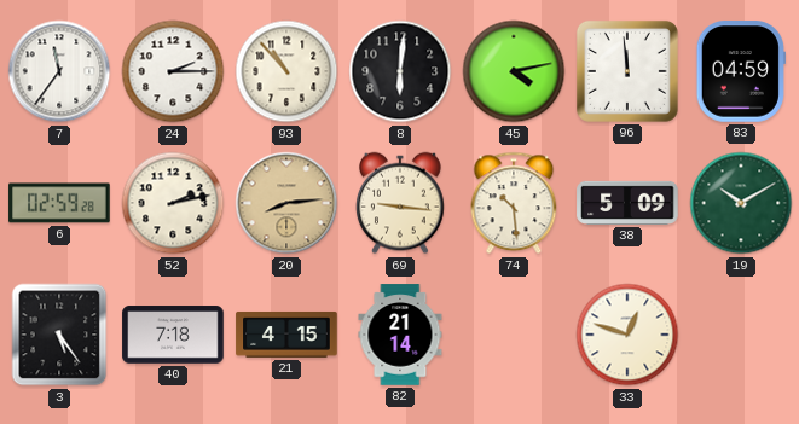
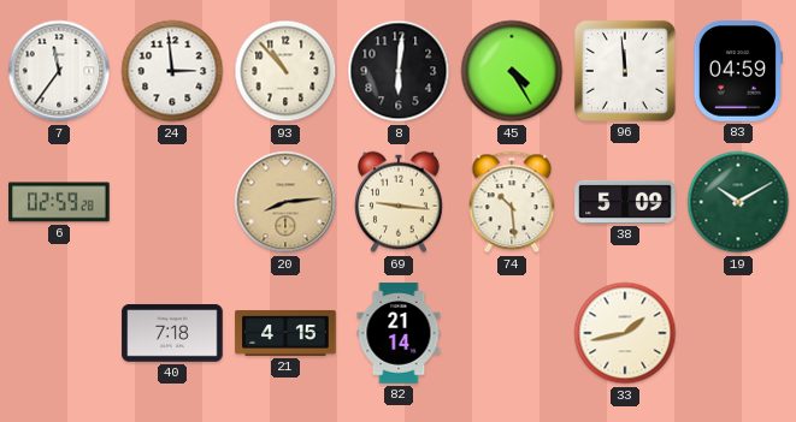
24: 2:15 -> 2:59
45: 4:13 -> 4:25
52: 2:13 -> none
3: 5:24 -> none
33: 12:48 -> 1:43
